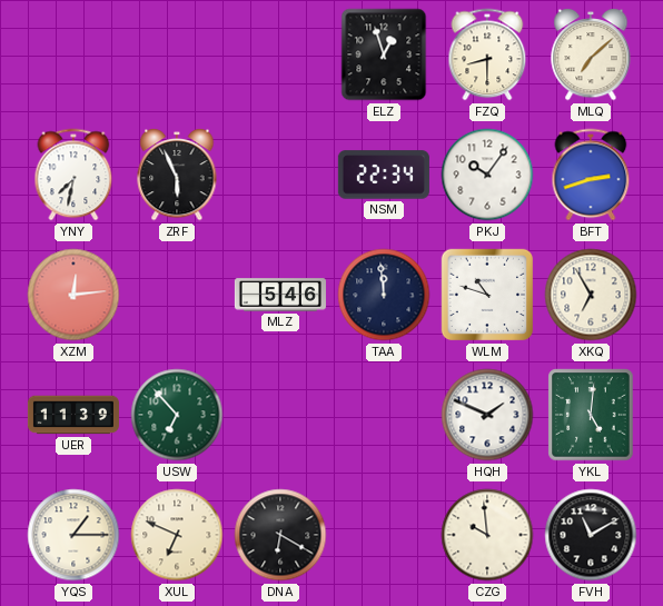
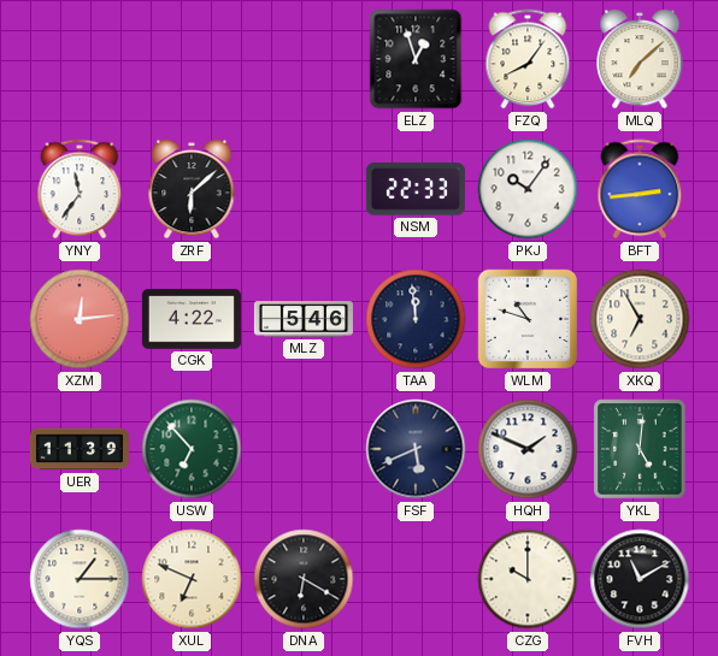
FZQ: 8:30 -> 8:06
YNY: 7:32 -> 11:36
ZRF: 5:56 -> 6:08
NSM: 22:34 -> 22:33
BFT: 2:42 -> 2:44
CGK: none -> 4:22
FSF: none -> 5:41
CZG: 9:59 -> 10:00
